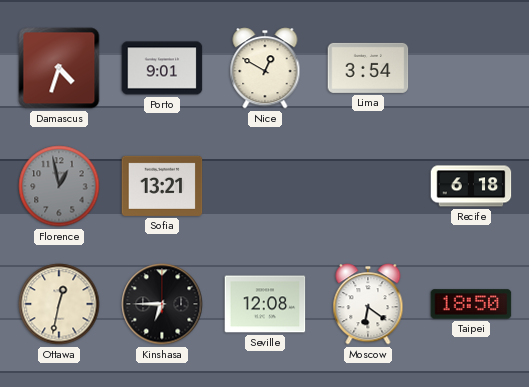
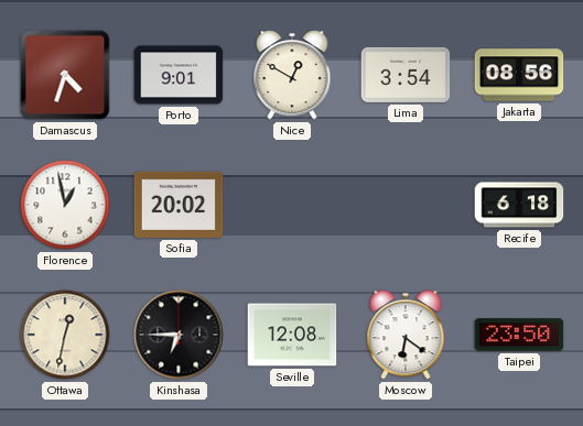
Jakarta: none -> 08:56
Florence dial: grey -> white
Sofia: 13:21 -> 20:02
Taipei: 18:50 -> 23:50
